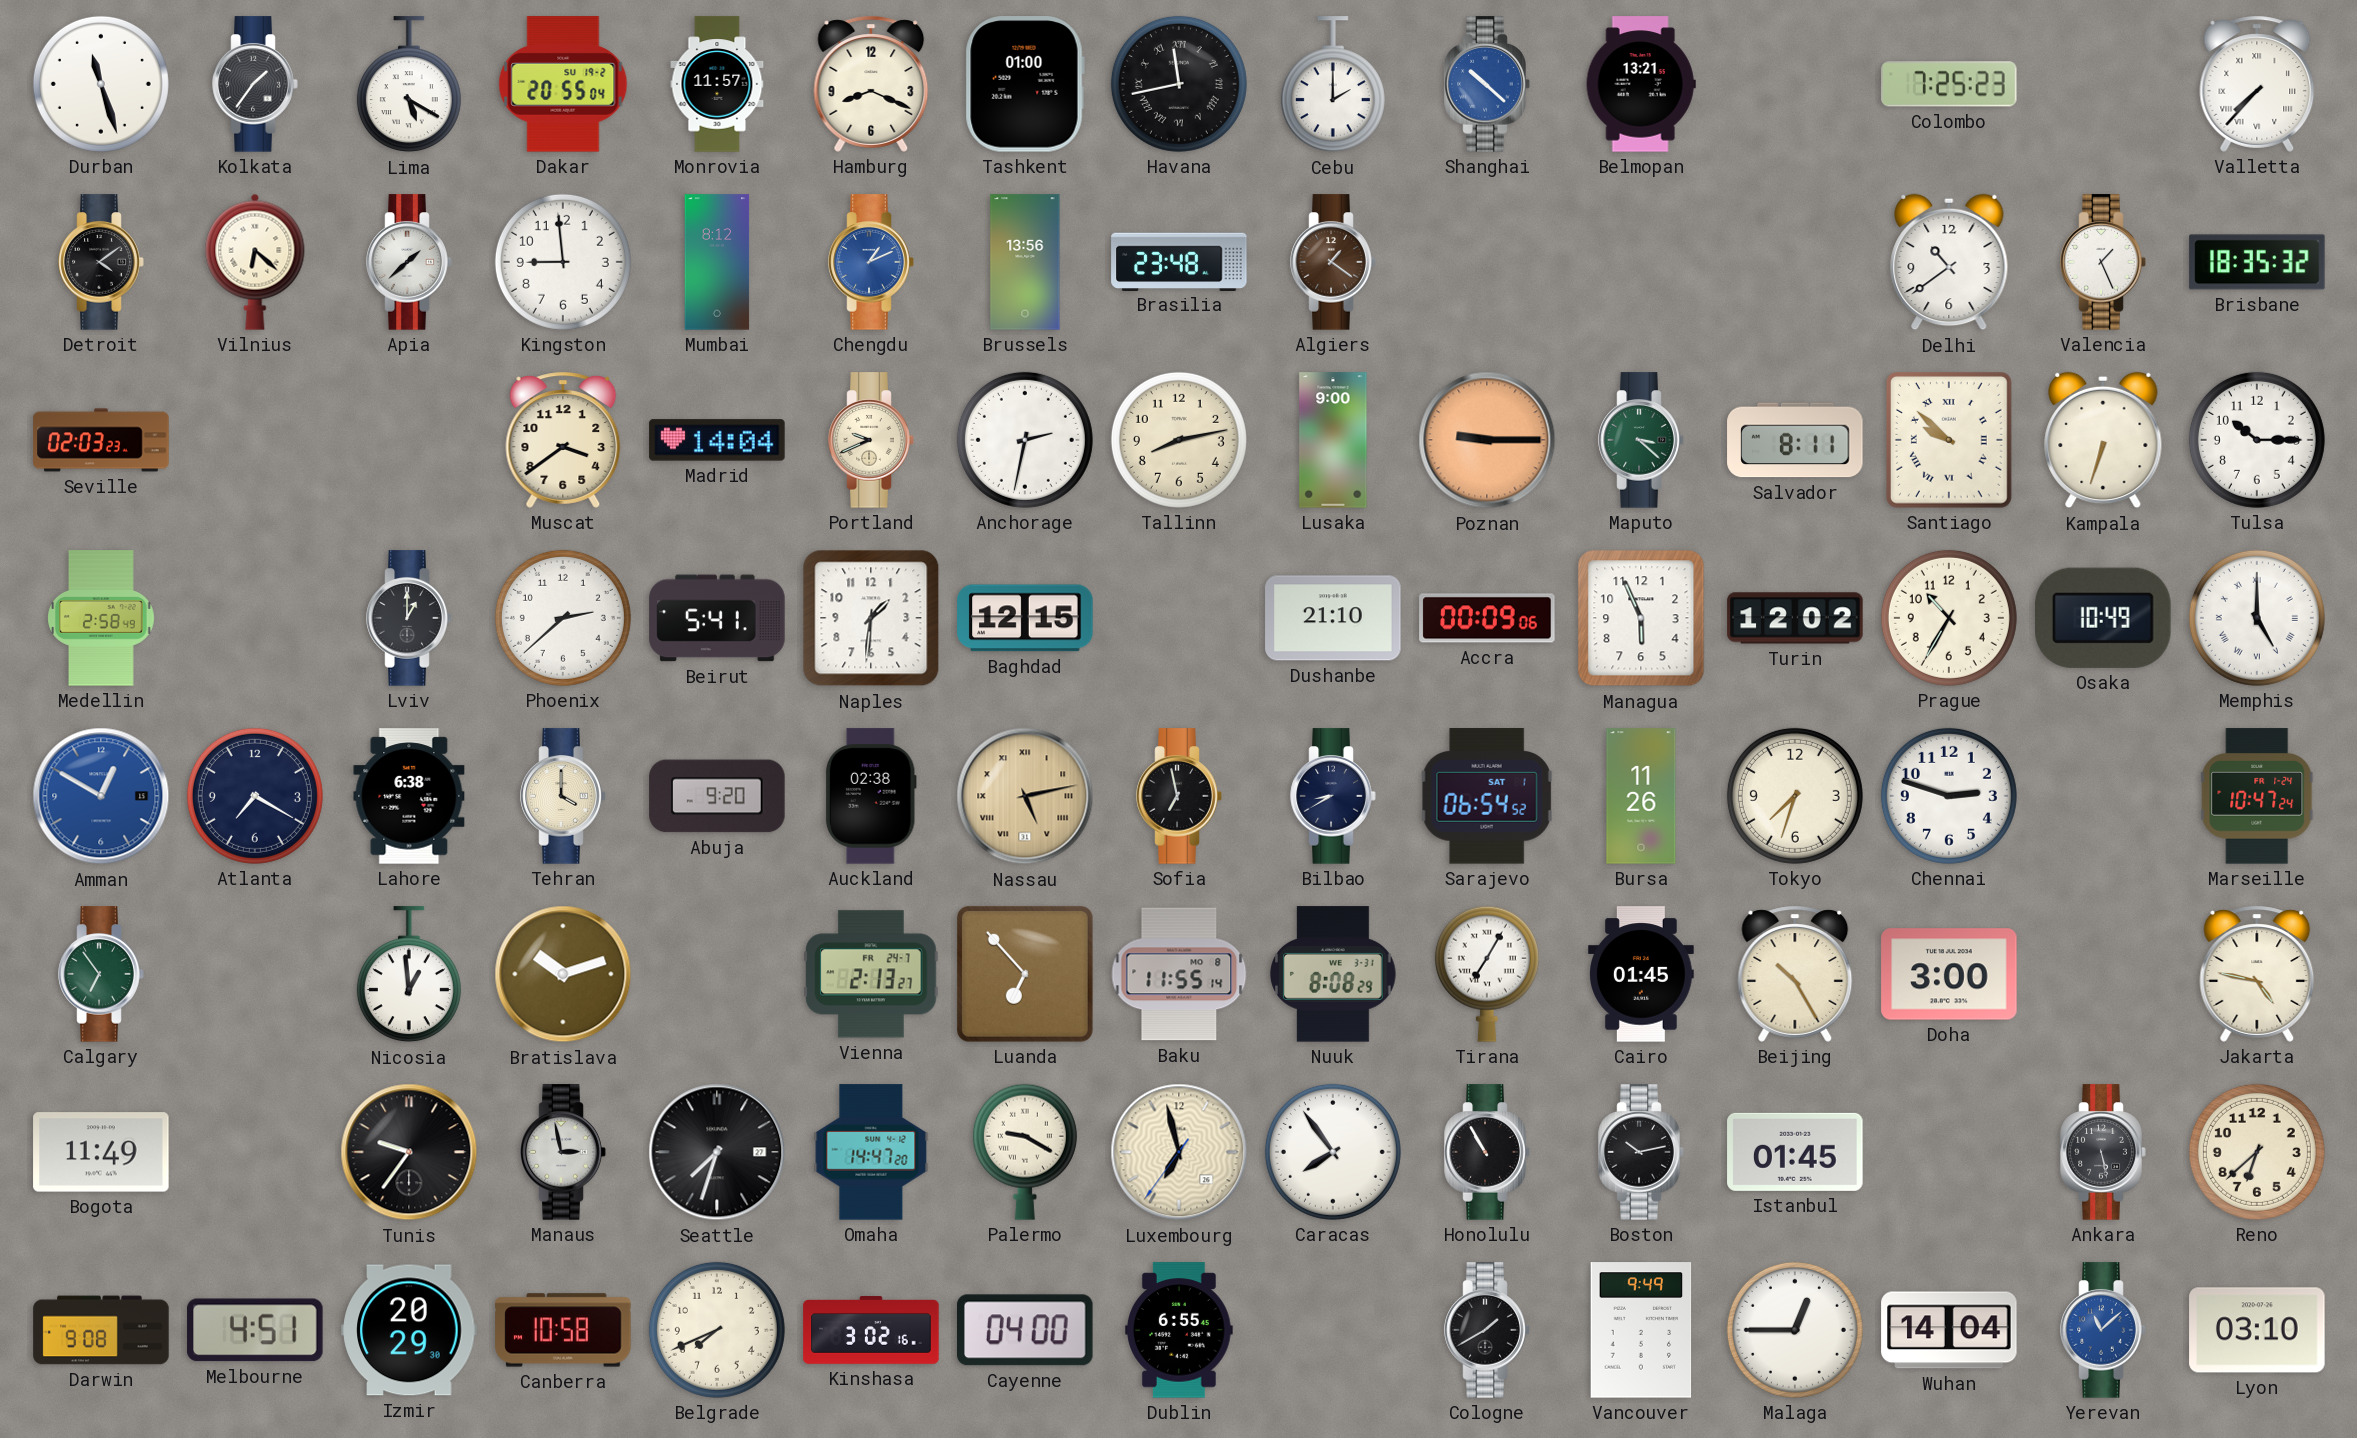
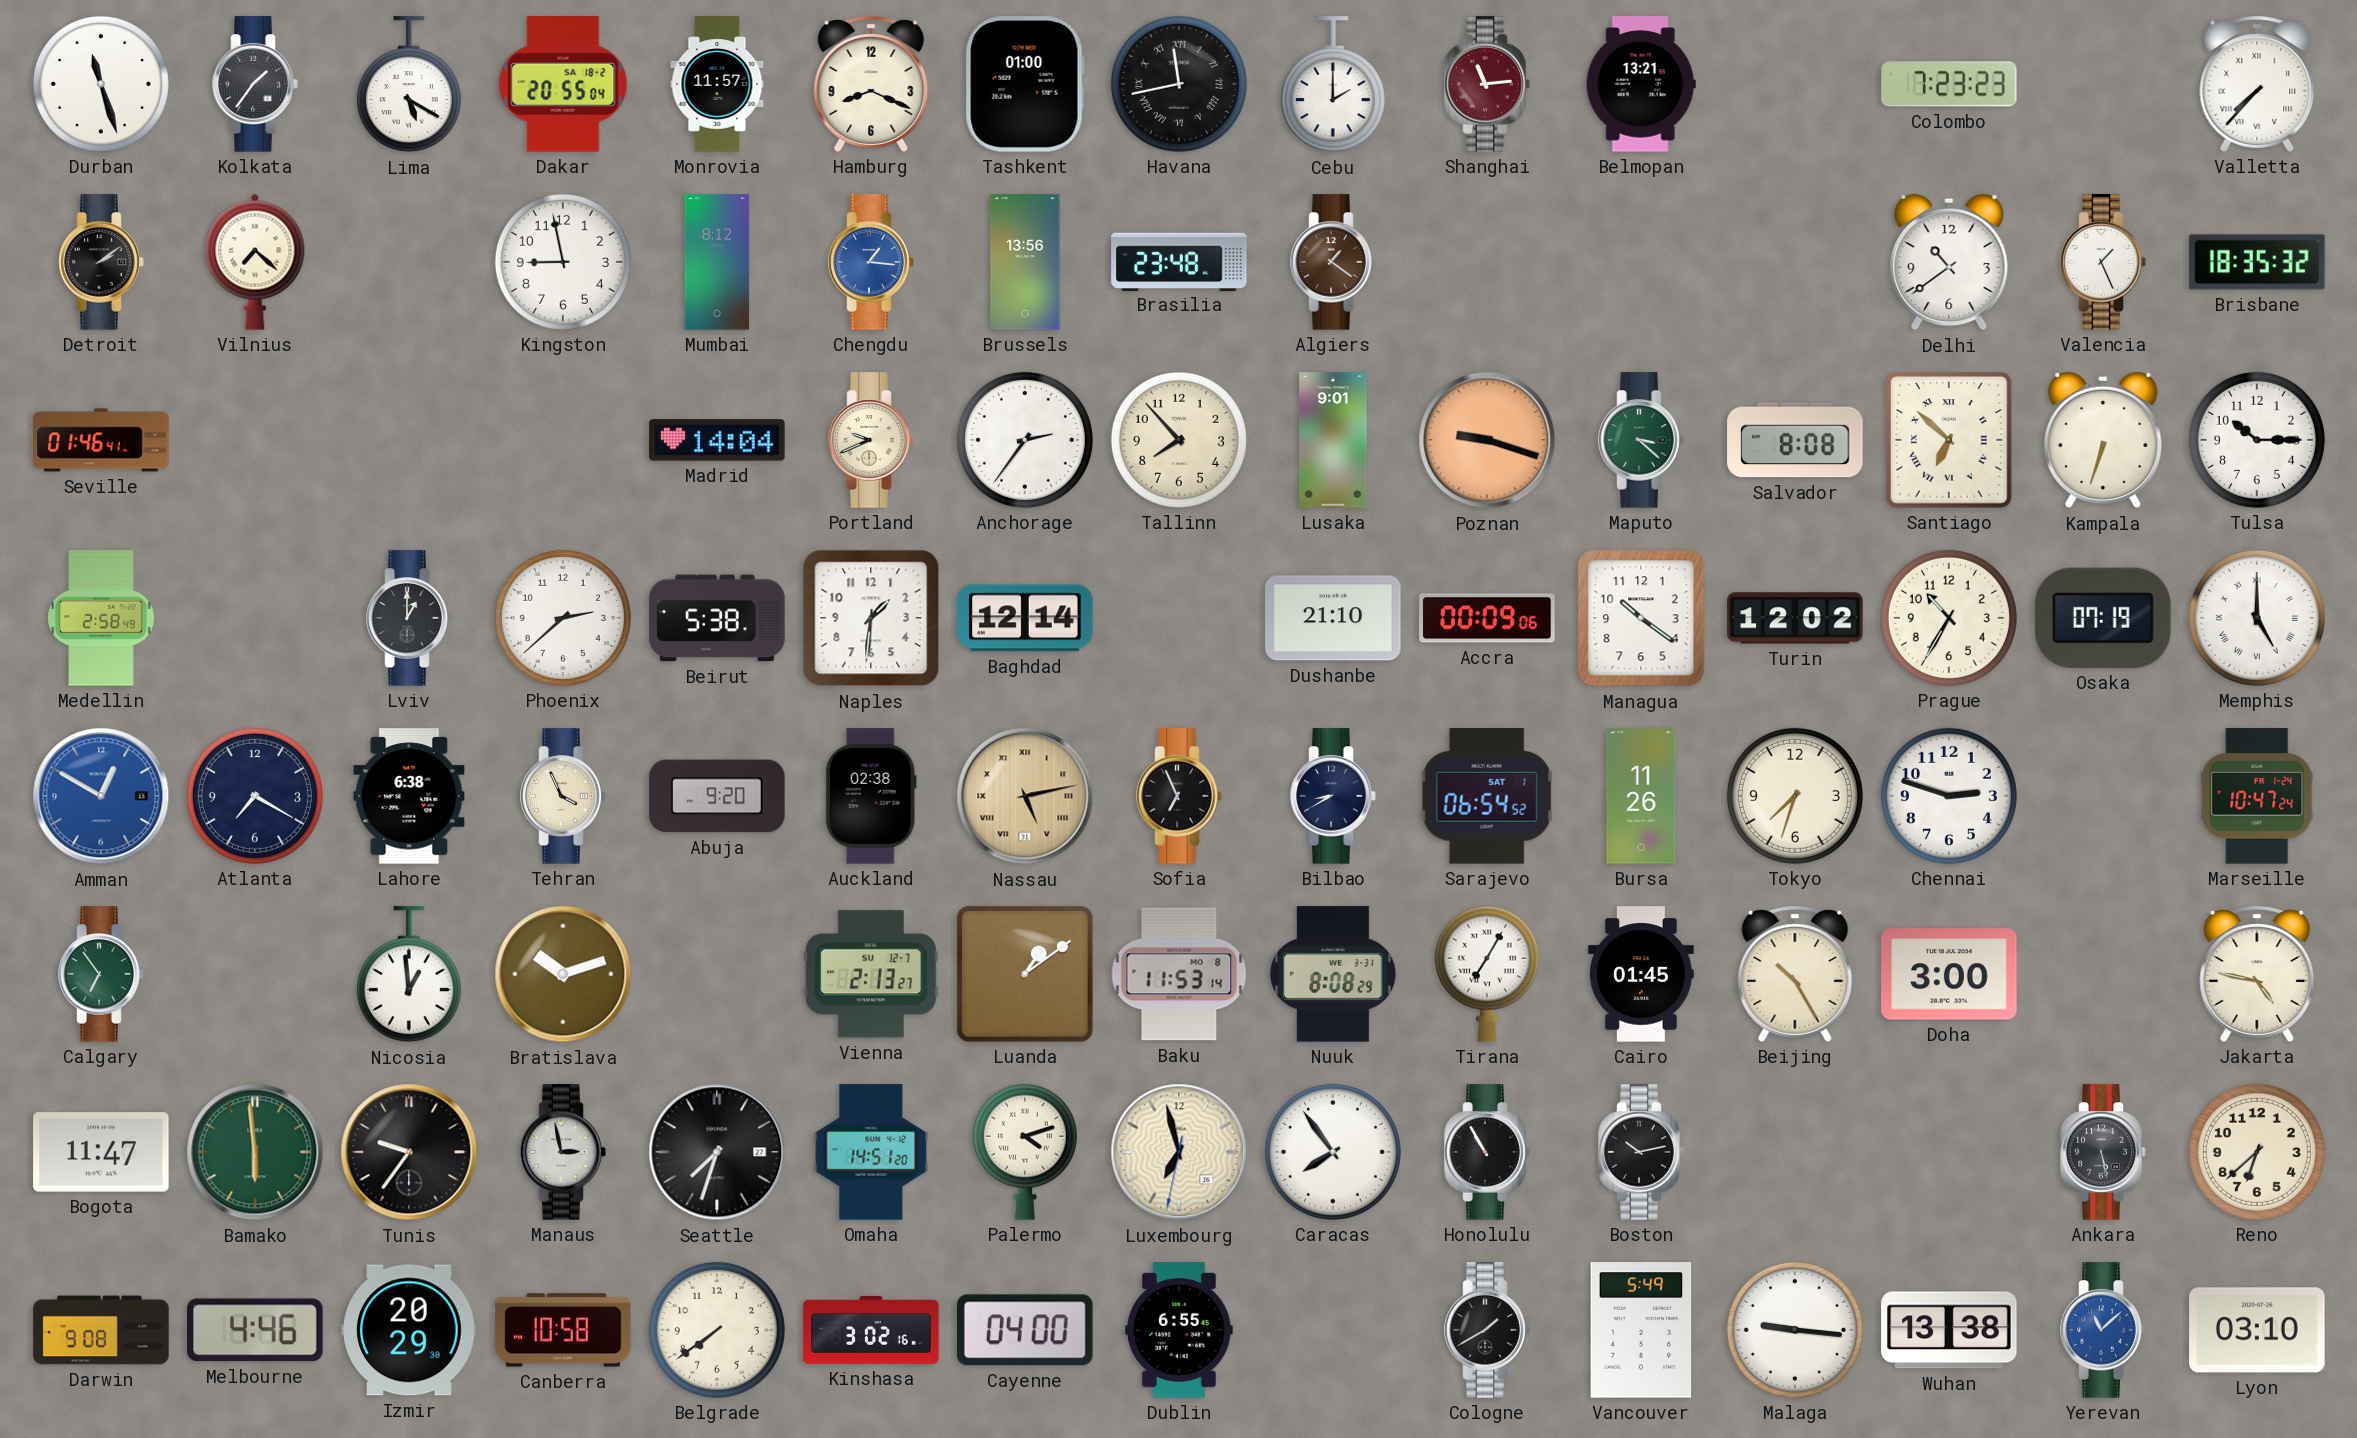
Dakar date: SU 19-2 -> SA 18-2
Shanghai: 10:22 -> 11:14
Shanghai dial: blue -> burgundy
Colombo: 7:25 -> 7:23
Detroit: 4:09 -> 2:09
Vilnius: 6:22 -> 7:22
Apia: 1:38 -> none
Kingston: 8:59 -> 8:58
Chengdu: 1:11 -> 1:16
Seville: 02:03 -> 01:46
Muscat: 3:39 -> none
Anchorage: 2:32 -> 2:36
Tallinn: 8:13 -> 7:53
Lusaka: 9:00 -> 9:01
Poznan: 9:15 -> 9:18
Salvador: 8:11 -> 8:08
Santiago: 9:52 -> 6:52
Beirut: 5:41 -> 5:38
Baghdad: 12:15 -> 12:14
Managua: 5:56 -> 10:21
Osaka: 10:49 -> 07:19
Tehran: 4:00 -> 3:56
Sofia: 6:58 -> 6:56
Vienna date: FR 24-7 -> SU 12-7
Luanda: 6:53 -> 1:09
Baku: 11:55 -> 11:53
Bogota: 11:49 -> 11:47
Bamako: none -> 5:59
Omaha: 14:47 -> 14:51
Palermo: 9:20 -> 4:12
Luxembourg: 6:57:36 -> 6:57:32
Istanbul: 01:45 -> none
Melbourne: 4:51 -> 4:46
Belgrade: 7:41 -> 7:39
Vancouver: 9:49 -> 5:49
Malaga: 12:45 -> 9:16
Wuhan: 14:04 -> 13:38
